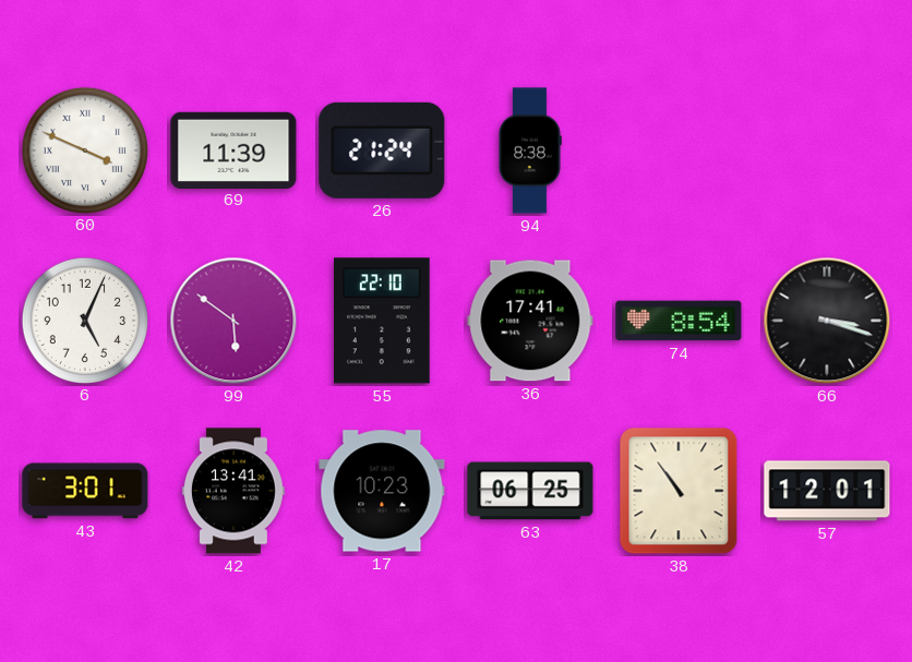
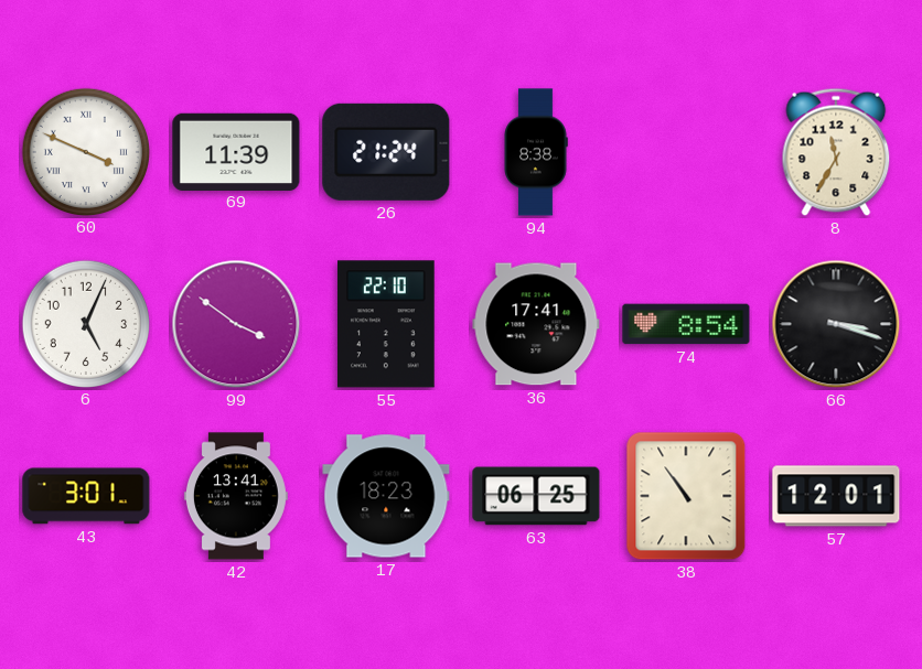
8: none -> 11:35
99: 5:51 -> 3:51
17: 10:23 -> 18:23
